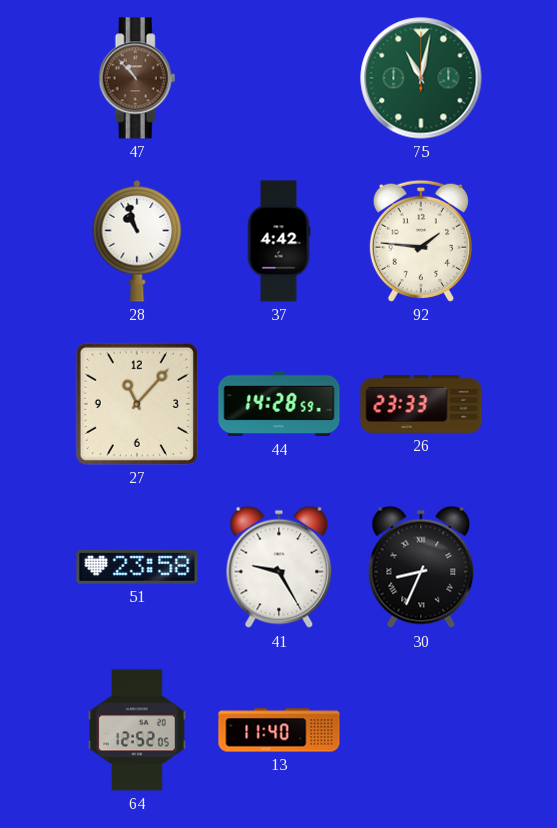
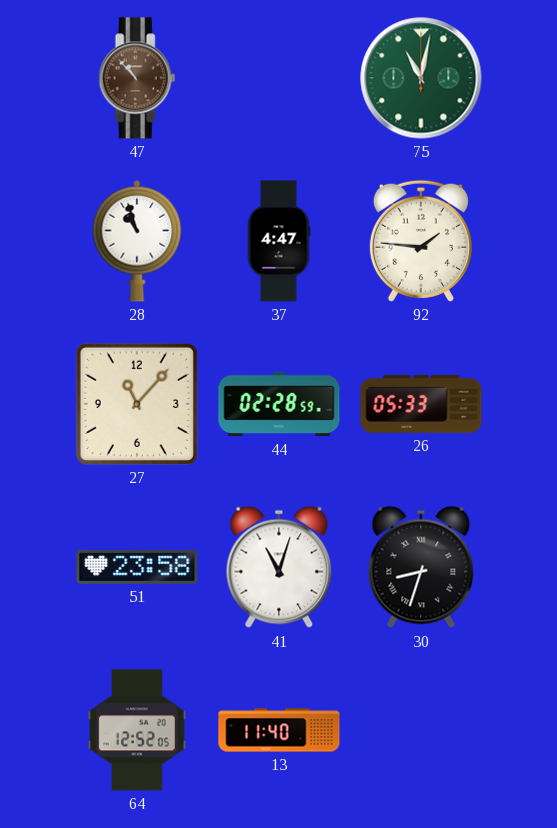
37: 4:42 -> 4:47
44: 14:28 -> 02:28
26: 23:33 -> 05:33
41: 9:25 -> 11:03
30: 8:34 -> 8:33
